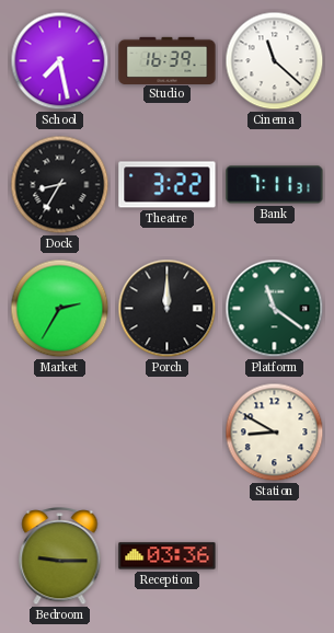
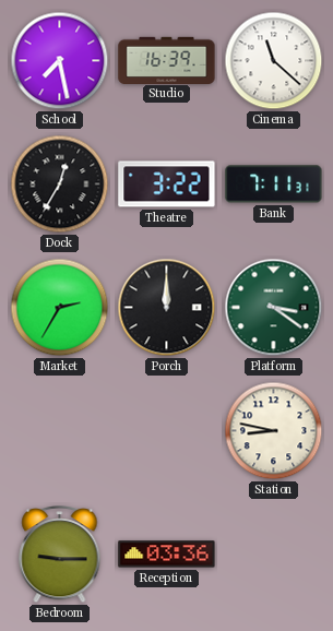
Dock: 8:35 -> 12:35
Platform: 11:21 -> 3:21
Station: 8:50 -> 8:47
